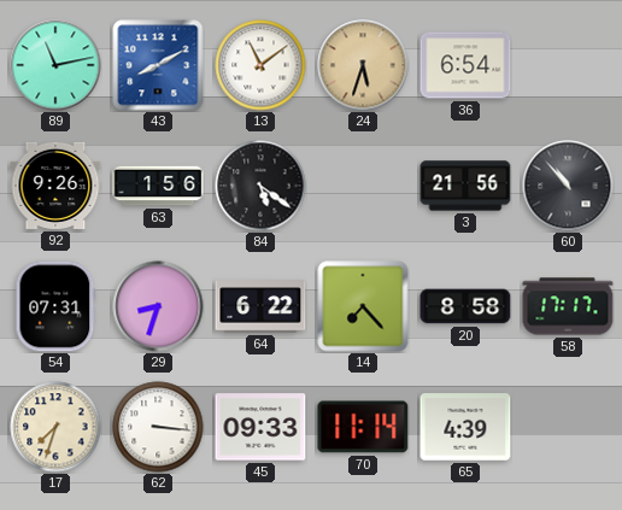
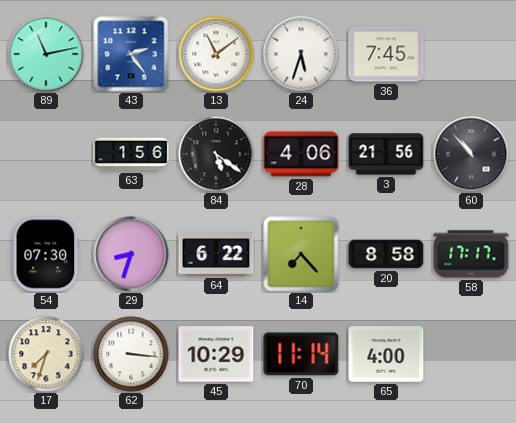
43: 8:10 -> 2:24
24 dial: champagne -> white
36: 6:54 -> 7:45
92: 9:26 -> none
28: none -> 4:06
54: 07:31 -> 07:30
45: 09:33 -> 10:29
65: 4:39 -> 4:00
